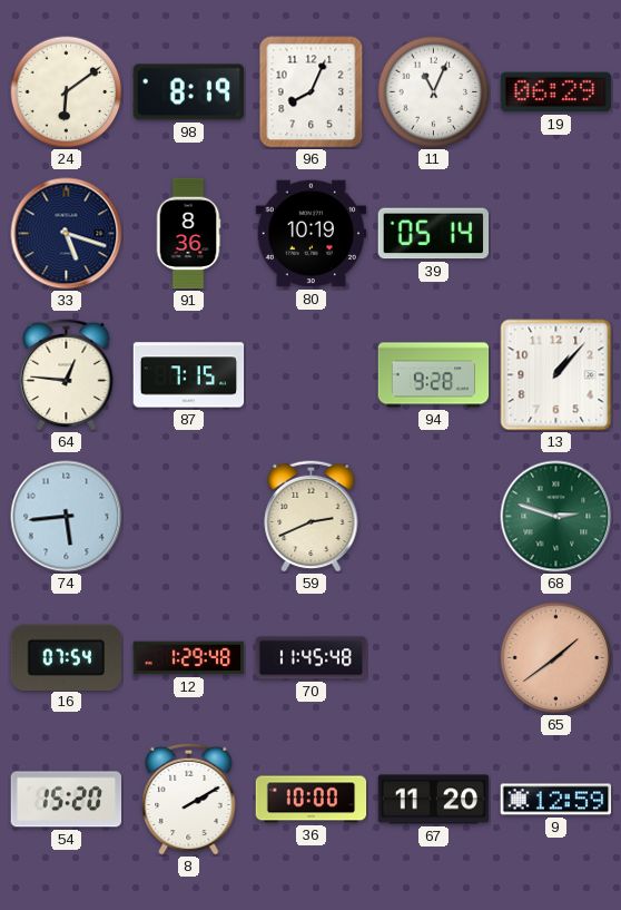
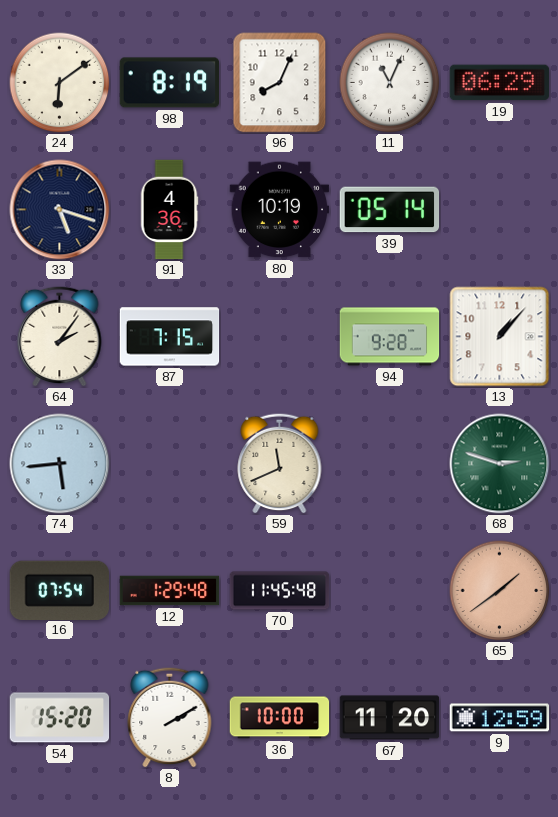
91: 8:36 -> 4:36
64: 12:46 -> 2:06
59: 2:41 -> 11:41
